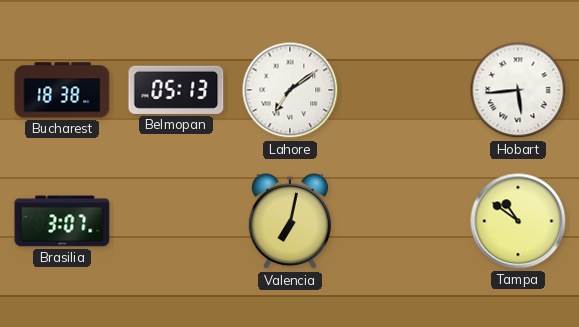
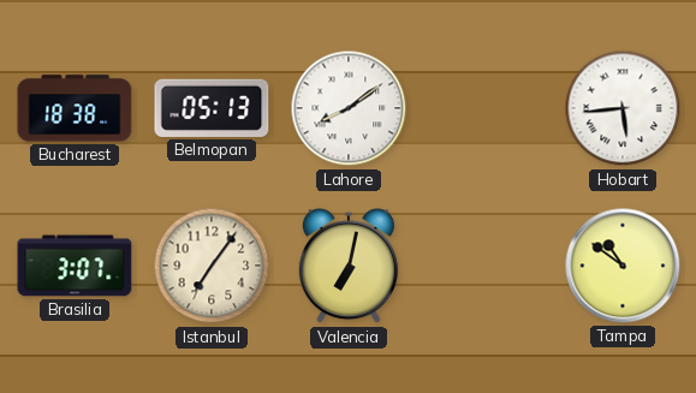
Lahore: 7:09 -> 8:09
Istanbul: none -> 7:06
